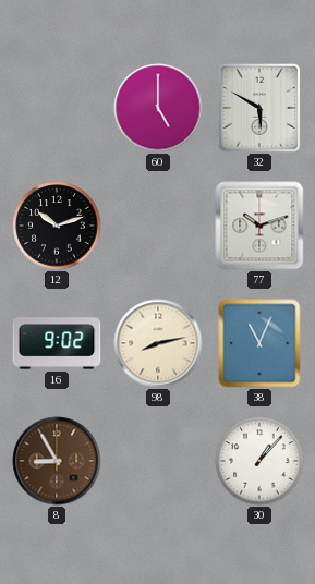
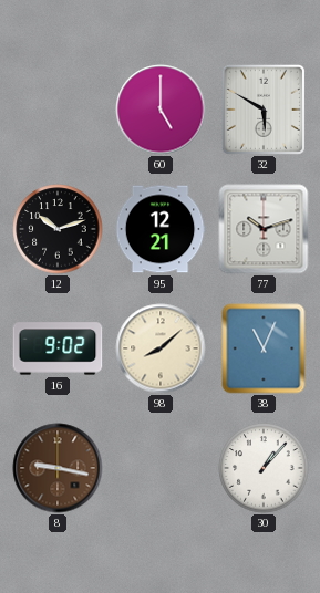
95: none -> 12:21
98: 8:13 -> 8:08
8: 8:55 -> 9:17
